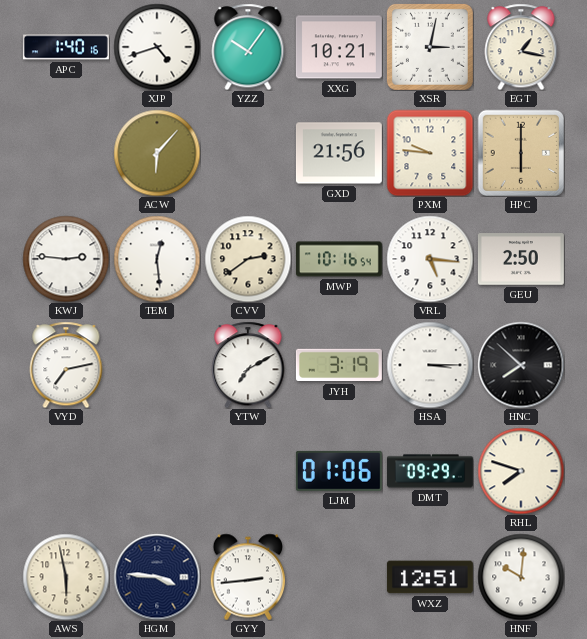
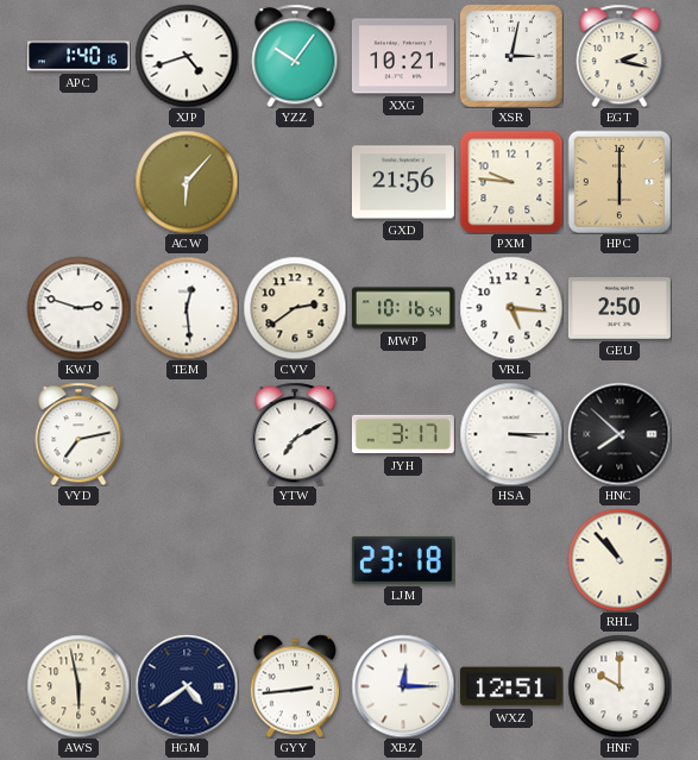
EGT: 1:17 -> 2:17
KWJ: 2:46 -> 2:48
JYH: 3:19 -> 3:17
LJM: 01:06 -> 23:18
DMT: 09:29 -> none
RHL: 7:48 -> 10:53
HGM: 3:46 -> 4:39
XBZ: none -> 12:15
HNF: 10:01 -> 10:00
